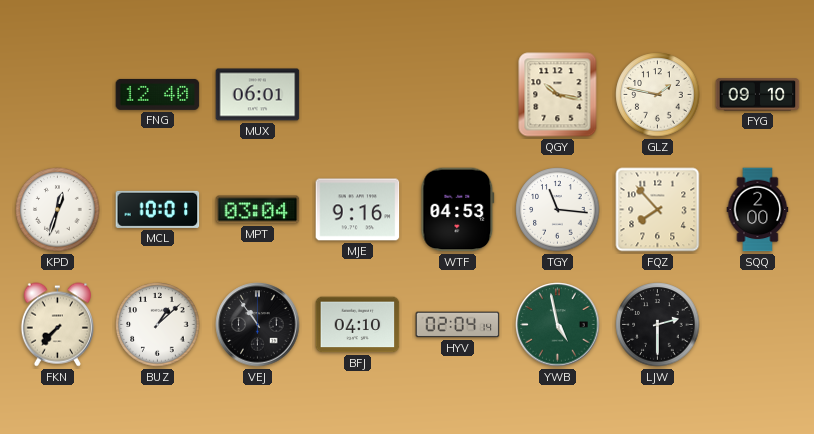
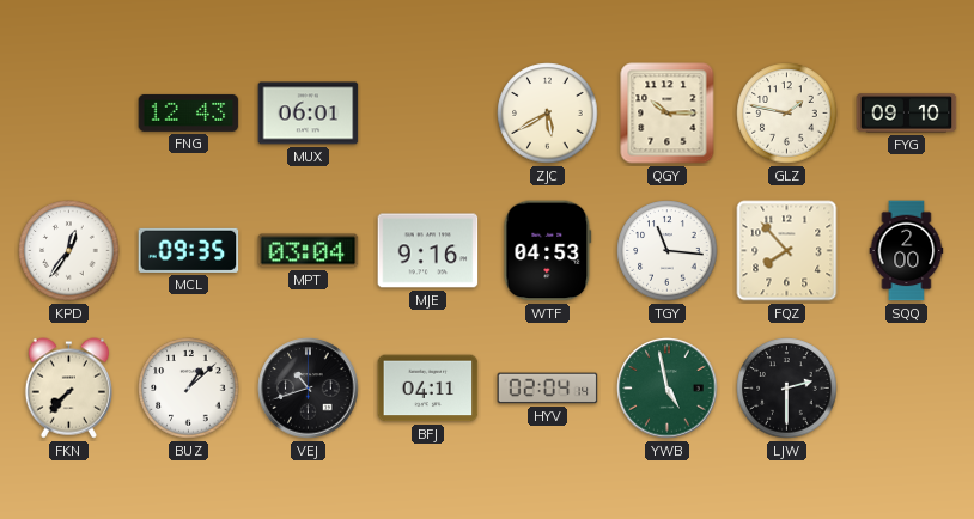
FNG: 12:40 -> 12:43
ZJC: none -> 5:40
QGY: 10:17 -> 10:15
KPD: 12:33 -> 12:36
MCL: 10:01 -> 09:35
VEJ: 10:54 -> 10:42
BFJ: 04:10 -> 04:11
